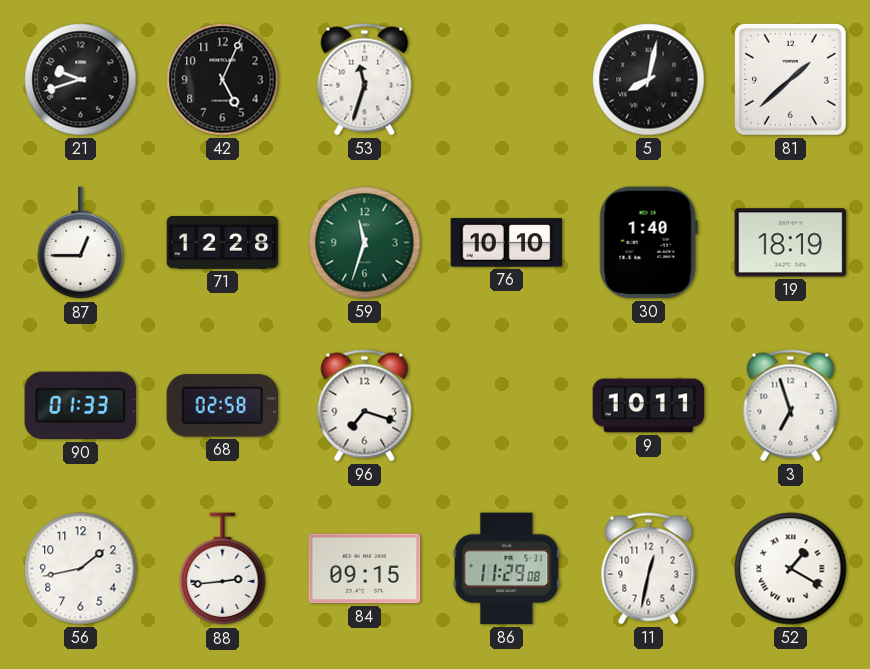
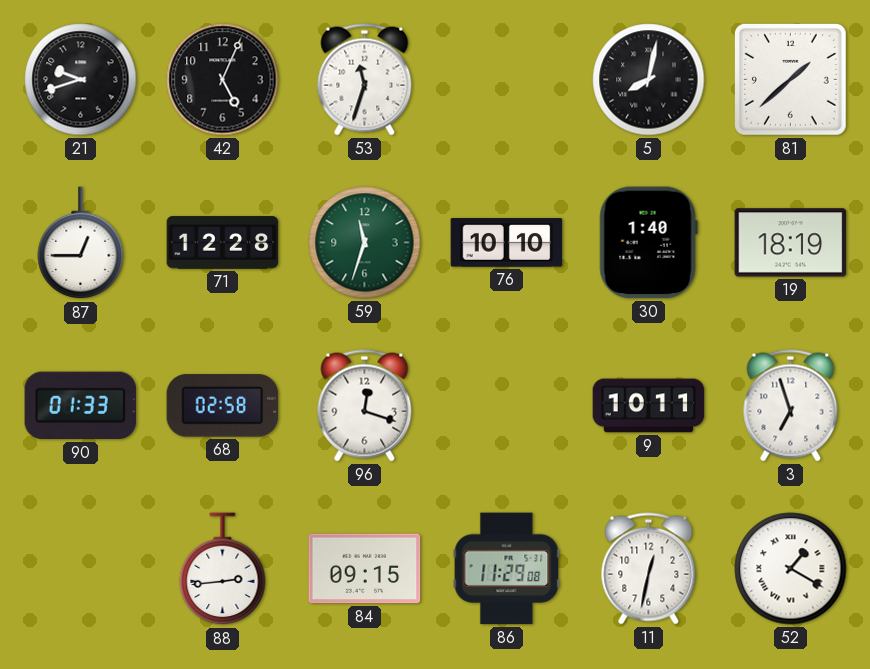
96: 7:18 -> 12:18
56: 1:43 -> none
